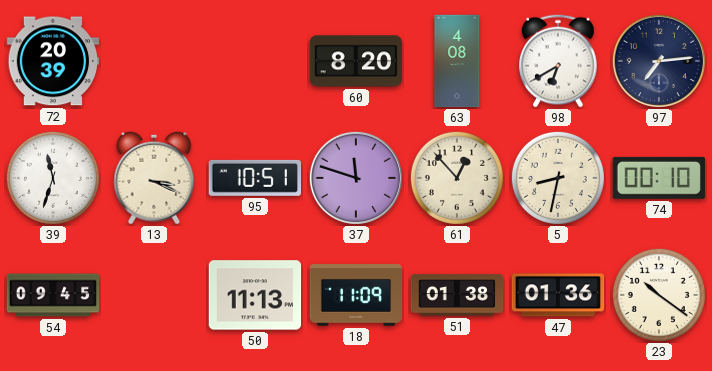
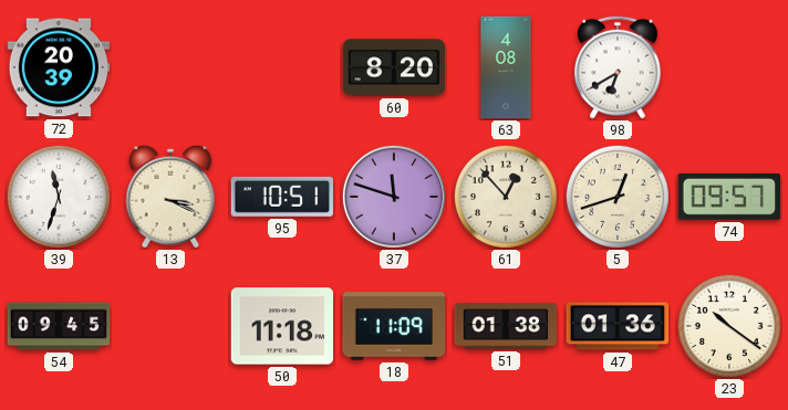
97: 7:14 -> none
5: 8:32 -> 12:42
74: 00:10 -> 09:57
50: 11:13 -> 11:18
